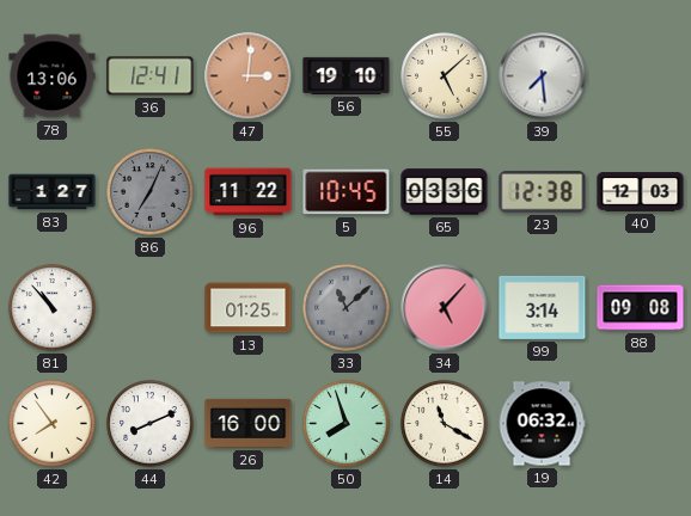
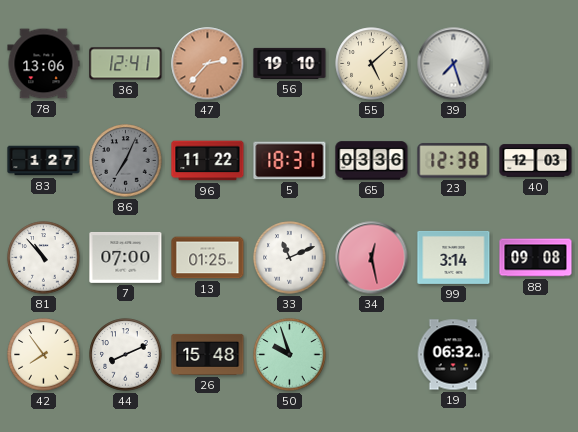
47: 3:01 -> 2:37
39: 7:29 -> 7:27
5: 10:45 -> 18:31
7: none -> 07:00
33: 11:08 -> 11:11
33 dial: grey -> white
34: 5:07 -> 12:28
26: 16:00 -> 15:48
50: 7:57 -> 9:57
14: 11:20 -> none
